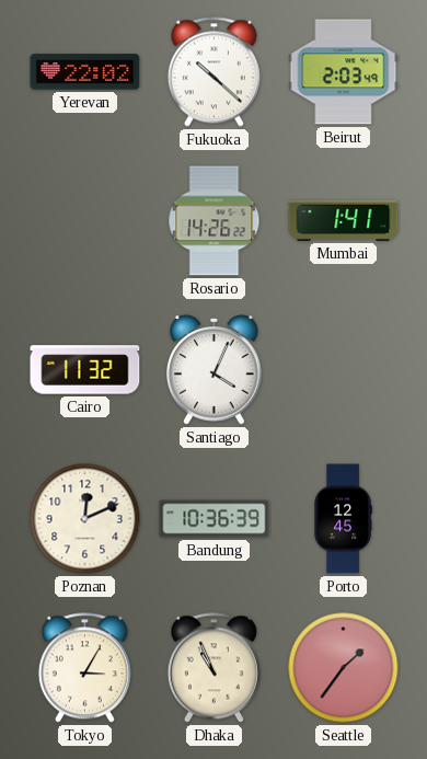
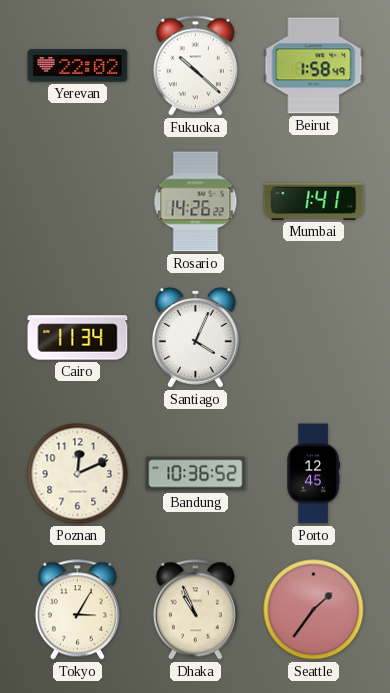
Beirut: 2:03 -> 1:58
Cairo: 11:32 -> 11:34
Bandung: 10:36:39 -> 10:36:52
